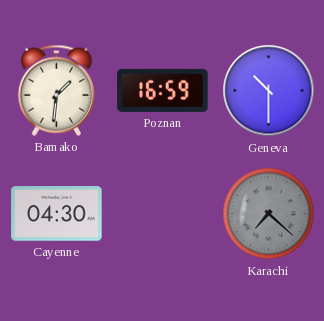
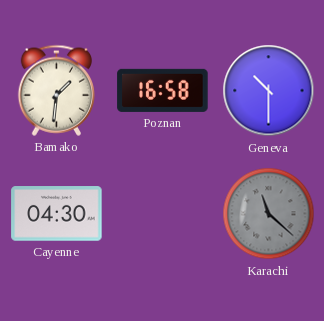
Poznan: 16:59 -> 16:58
Karachi: 7:22 -> 11:22
